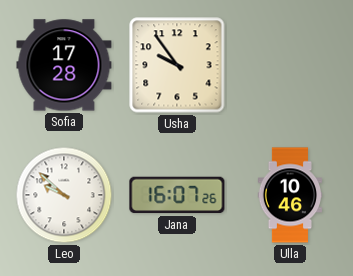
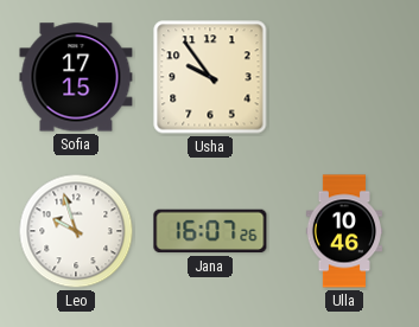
Sofia: 17:28 -> 17:15
Leo: 9:52 -> 9:57
